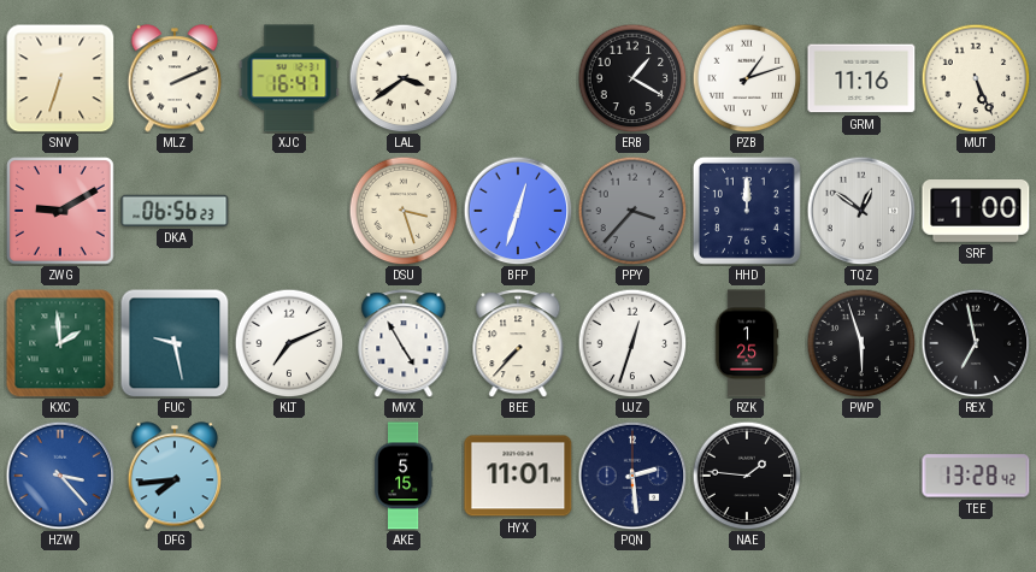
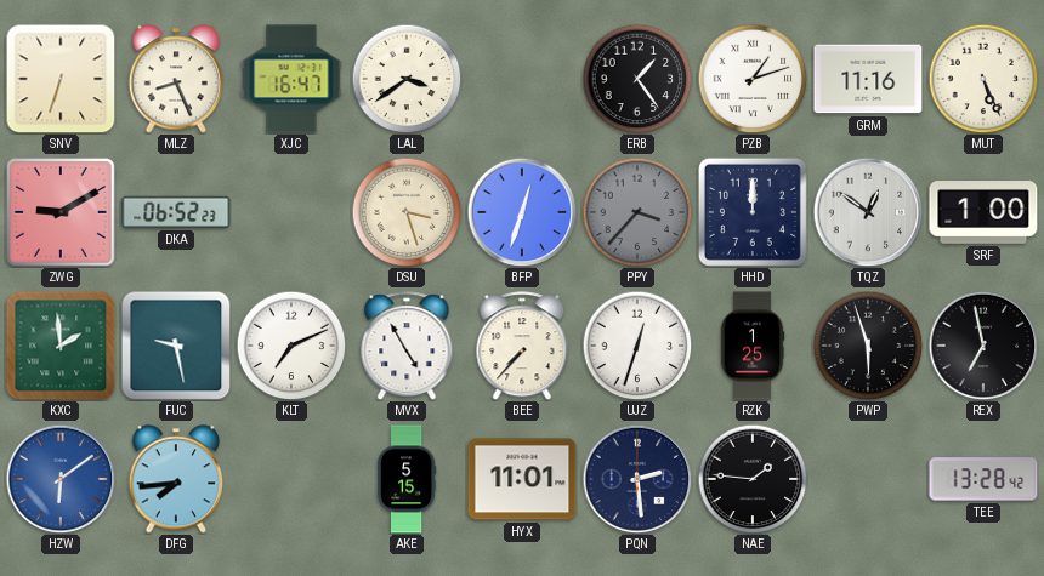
MLZ: 2:11 -> 8:26
ERB: 1:20 -> 1:24
DKA: 06:56 -> 06:52
HZW: 3:23 -> 6:09
